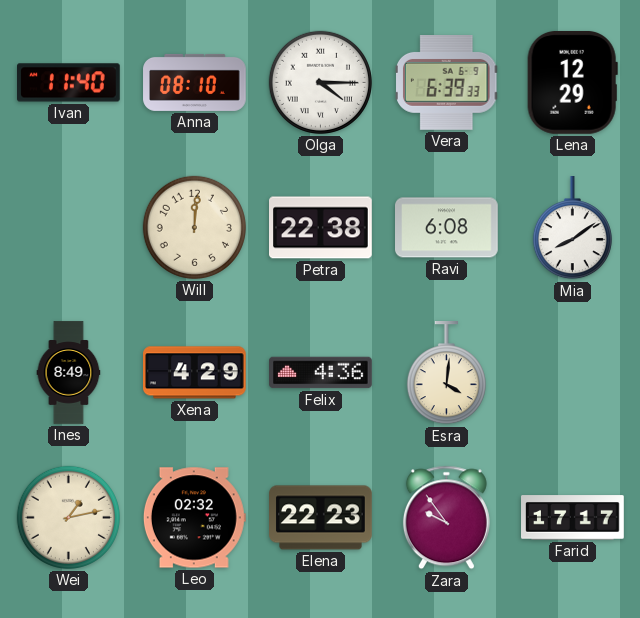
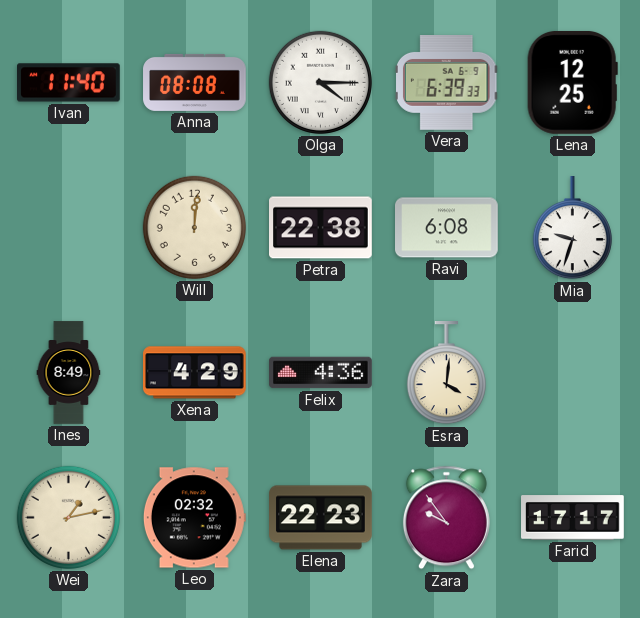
Anna: 08:10 -> 08:08
Lena: 12:29 -> 12:25
Mia: 8:09 -> 9:33
